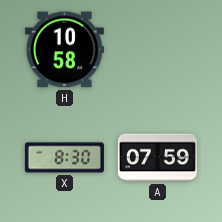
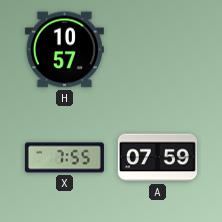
H: 10:58 -> 10:57
X: 8:30 -> 7:55
